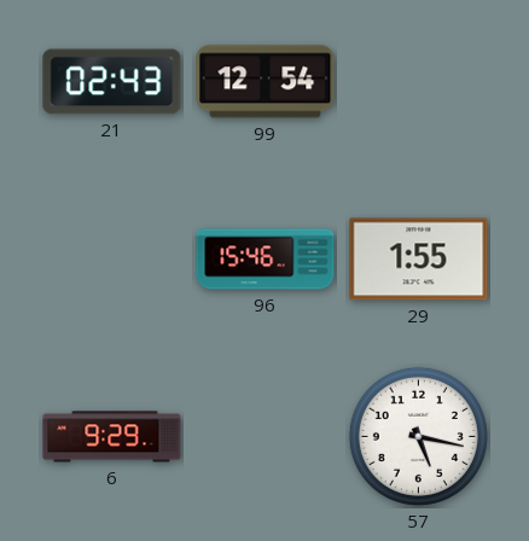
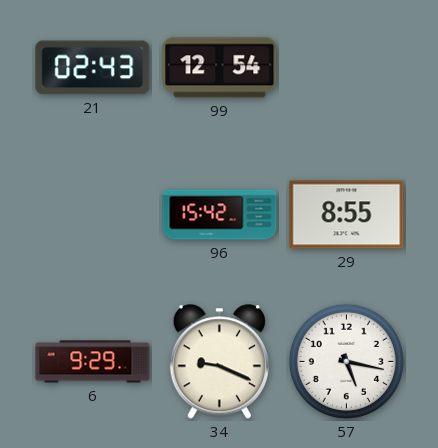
96: 15:46 -> 15:42
29: 1:55 -> 8:55
34: none -> 9:19
